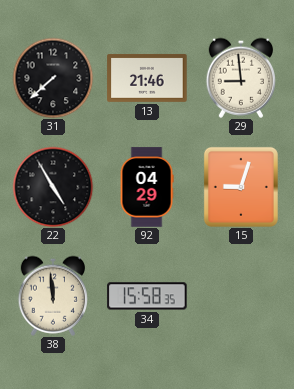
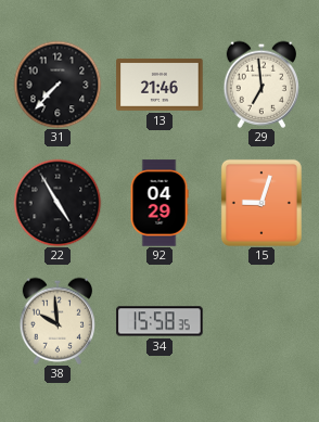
31: 7:38 -> 7:37
29: 8:59 -> 6:59
38: 11:59 -> 9:59
